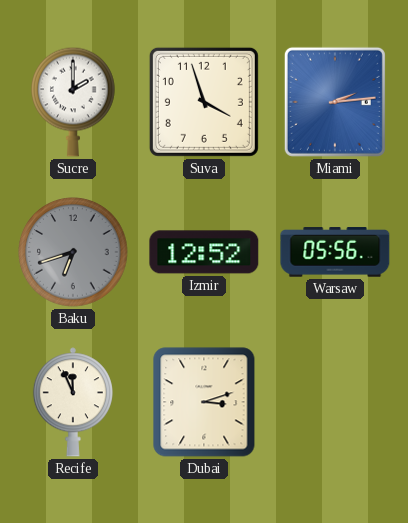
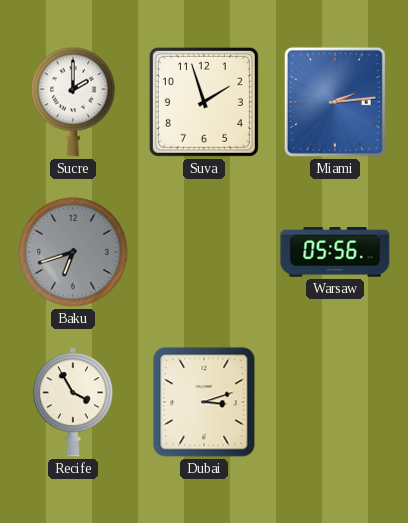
Suva: 3:57 -> 1:57
Izmir: 12:52 -> none
Recife: 11:56 -> 3:55
